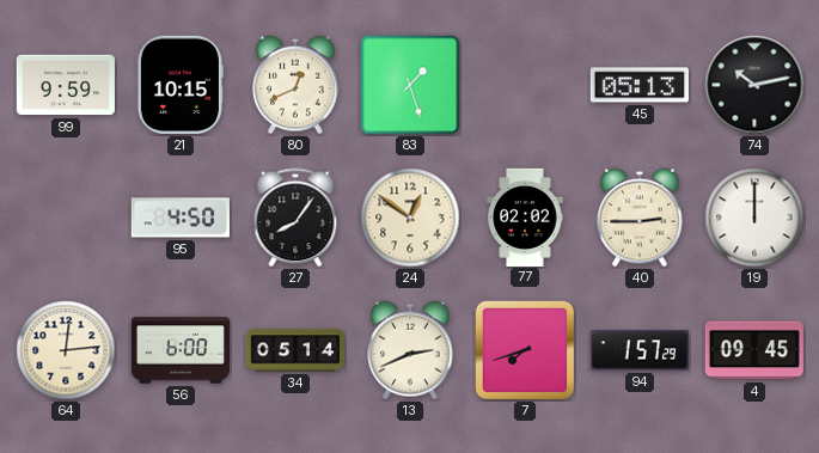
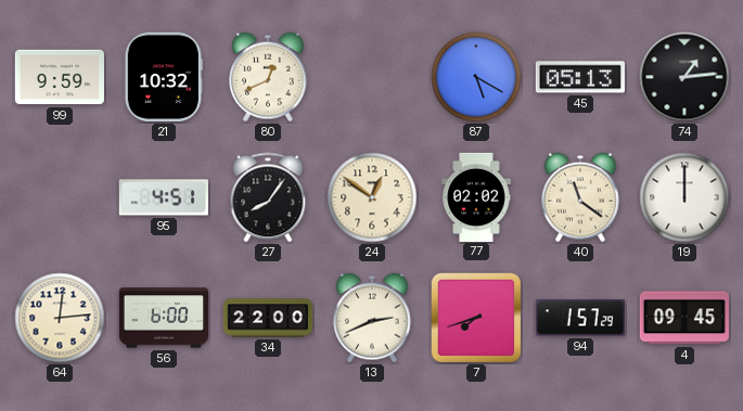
21: 10:15 -> 10:32
83: 1:27 -> none
87: none -> 5:20
74: 10:13 -> 1:14
95: 4:50 -> 4:51
40: 2:45 -> 11:21
34: 05:14 -> 22:00
